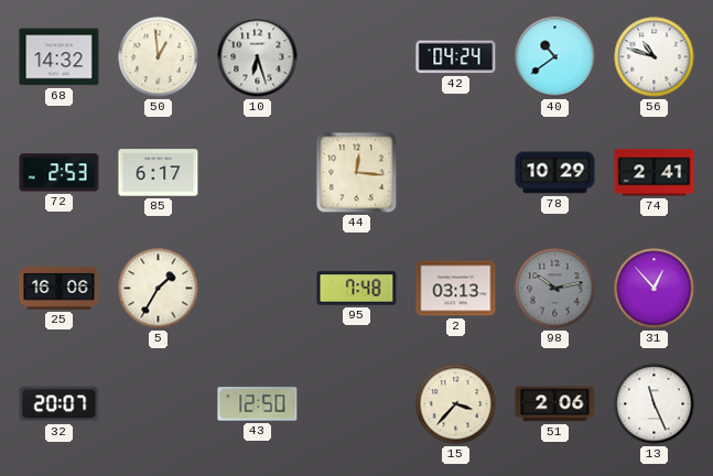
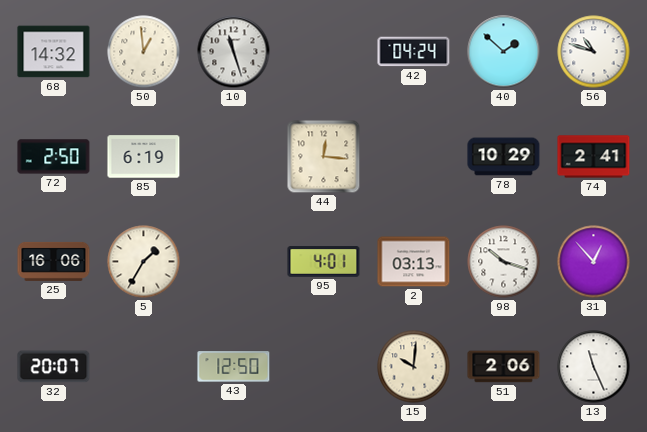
10: 6:27 -> 11:27
40: 10:39 -> 1:52
72: 2:53 -> 2:50
85: 6:17 -> 6:19
95: 7:48 -> 4:01
98: 10:13 -> 10:18
98 dial: grey -> white
15: 3:37 -> 10:01
